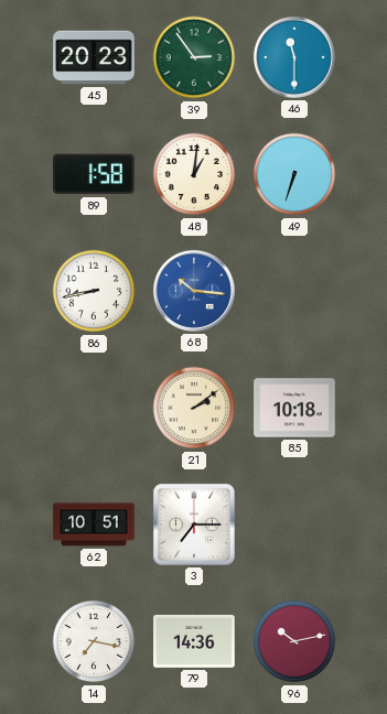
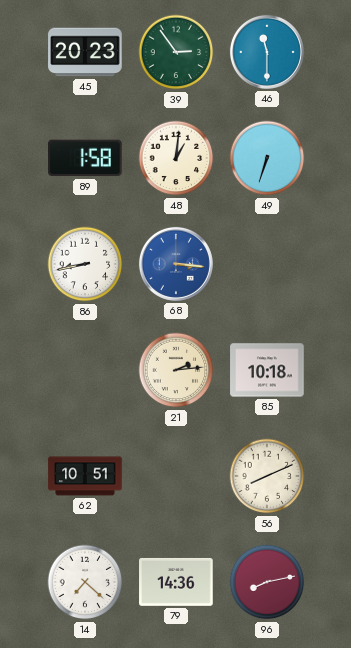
68: 10:16 -> 3:16
21: 2:09 -> 2:14
3: 7:15 -> none
56: none -> 8:11
14: 7:17 -> 7:22
96: 10:13 -> 8:13
